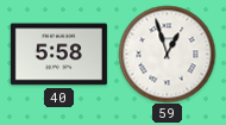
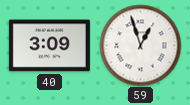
40: 5:58 -> 3:09
